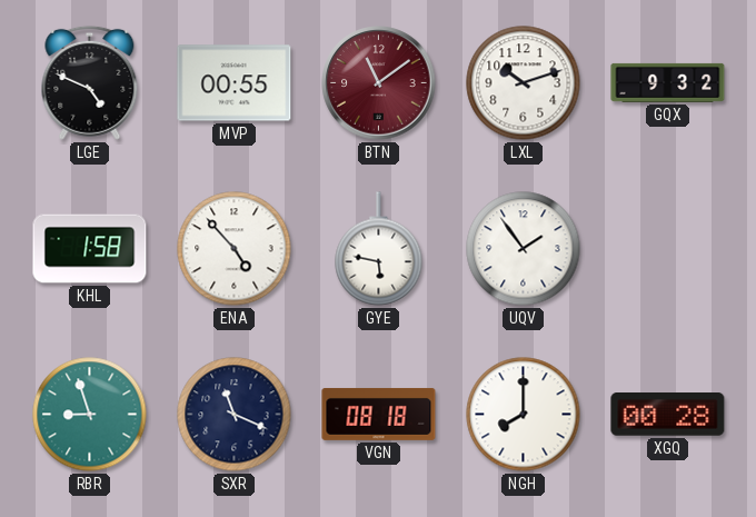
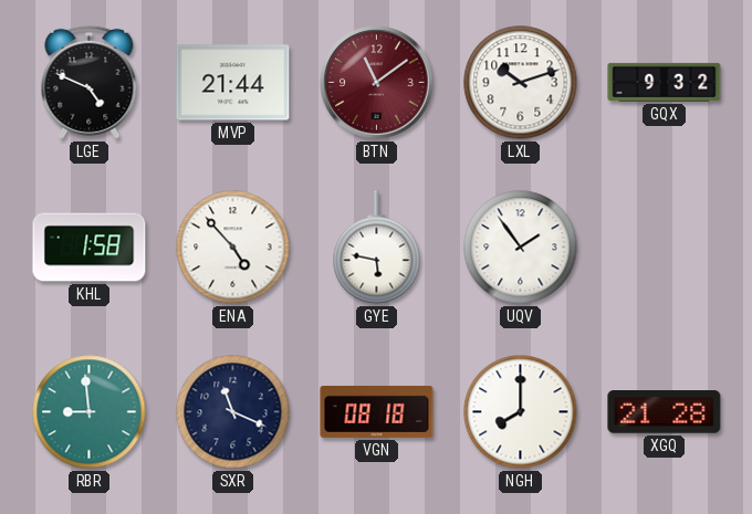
MVP: 00:55 -> 21:44
RBR: 8:57 -> 8:59
XGQ: 00:28 -> 21:28
